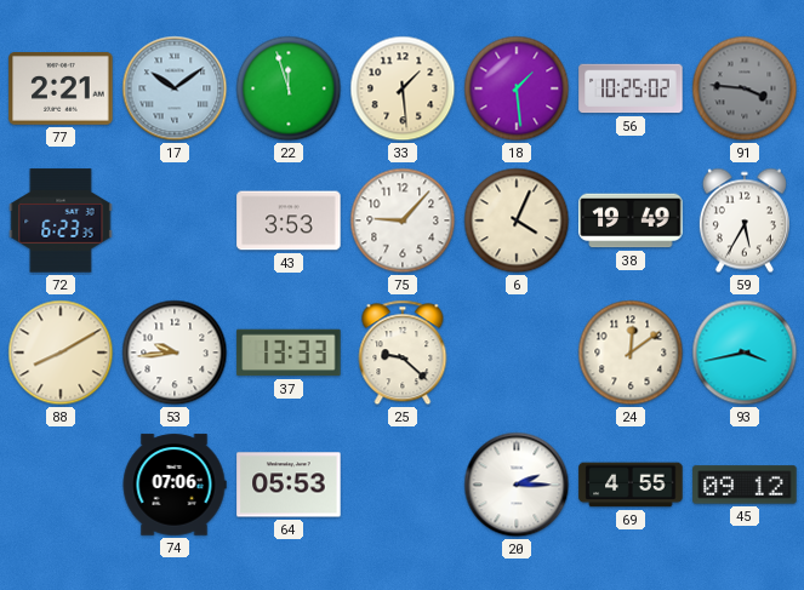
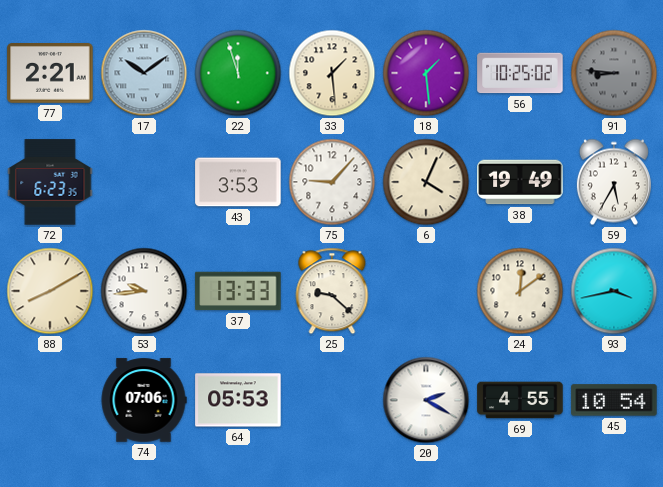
91: 3:46 -> 8:46
20: 2:15 -> 2:20
45: 09:12 -> 10:54
